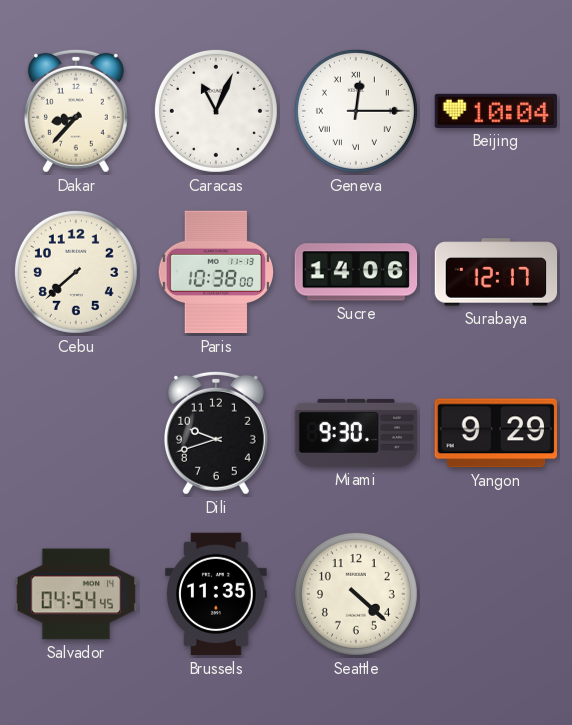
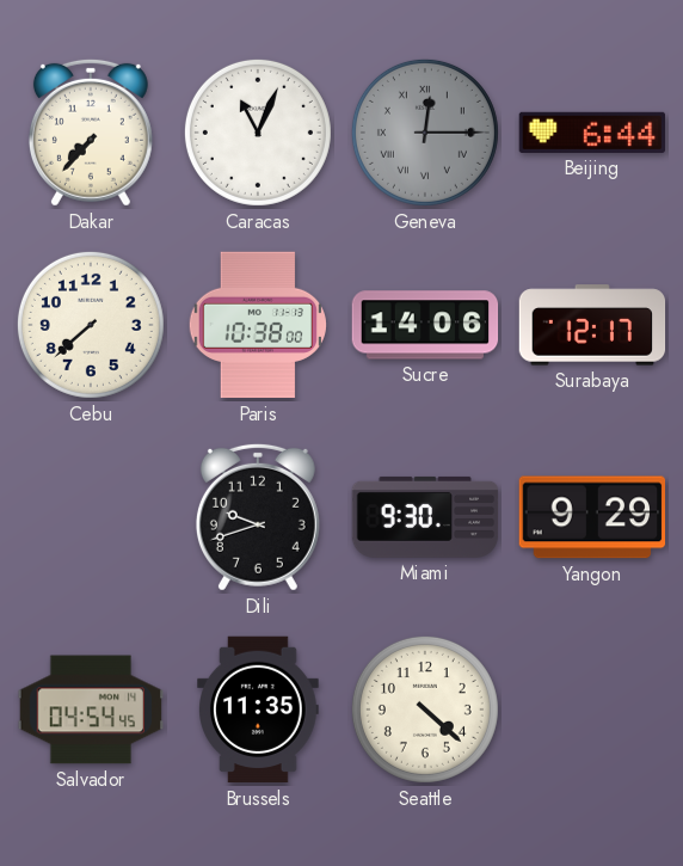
Dakar: 8:37 -> 7:37
Geneva dial: white -> grey
Beijing: 10:04 -> 6:44
